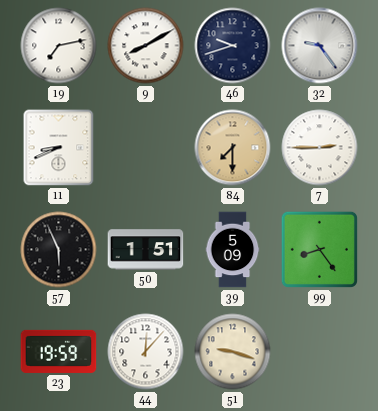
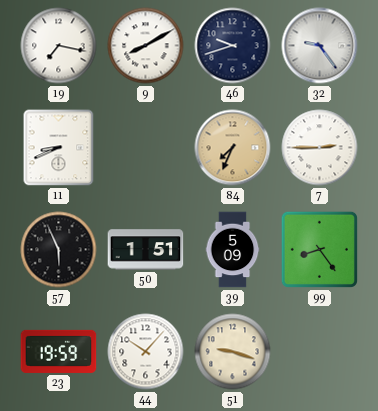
19: 7:13 -> 7:17
84: 7:30 -> 7:34
44: 12:07 -> 10:07
